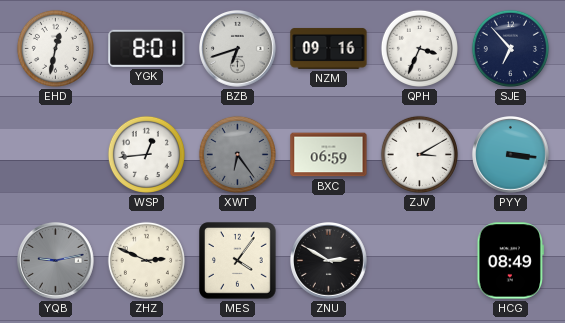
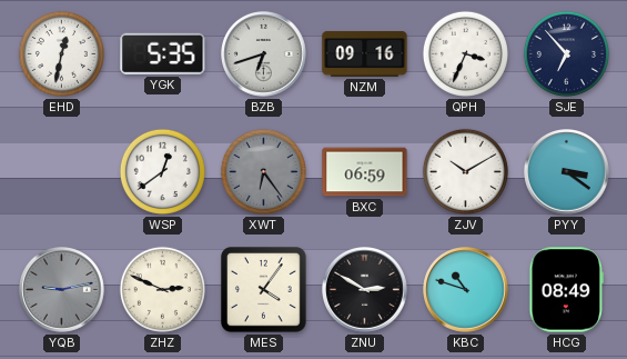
YGK: 8:01 -> 5:35
WSP: 12:44 -> 12:39
ZJV: 3:10 -> 10:10
PYY: 3:16 -> 3:21
KBC: none -> 10:48
